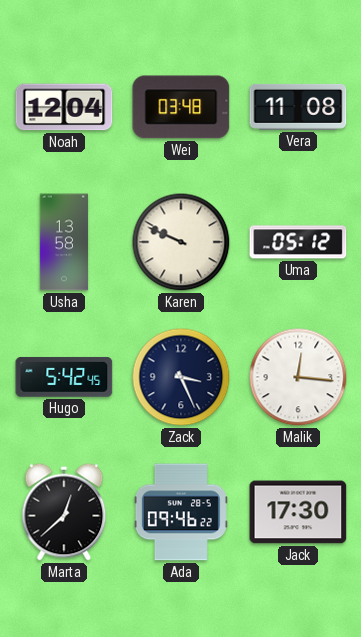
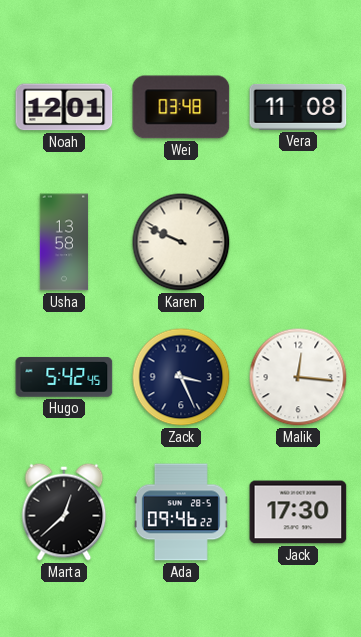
Noah: 12:04 -> 12:01
Uma: 05:12 -> none
